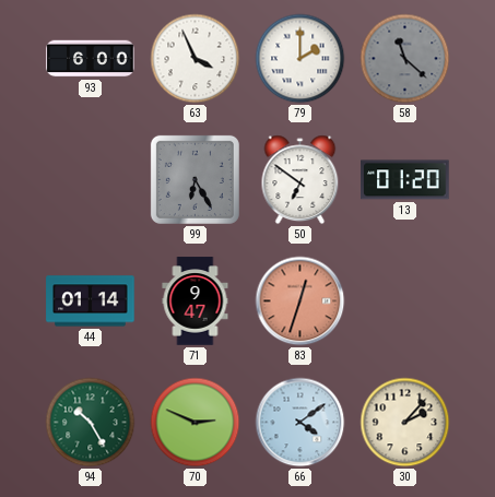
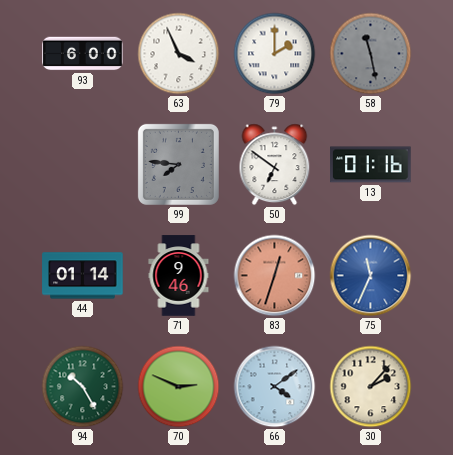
58: 11:22 -> 11:28
99: 6:25 -> 7:46
13: 01:20 -> 01:16
71: 9:47 -> 9:46
75: none -> 11:34
